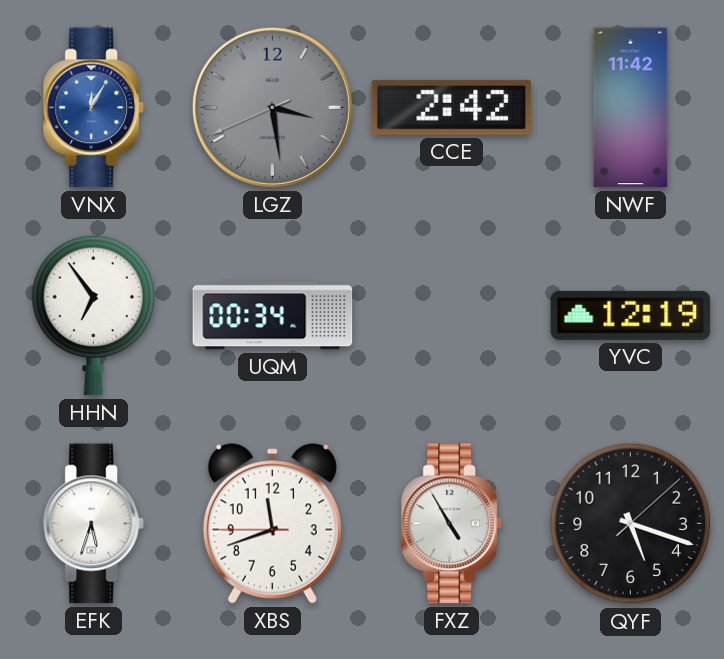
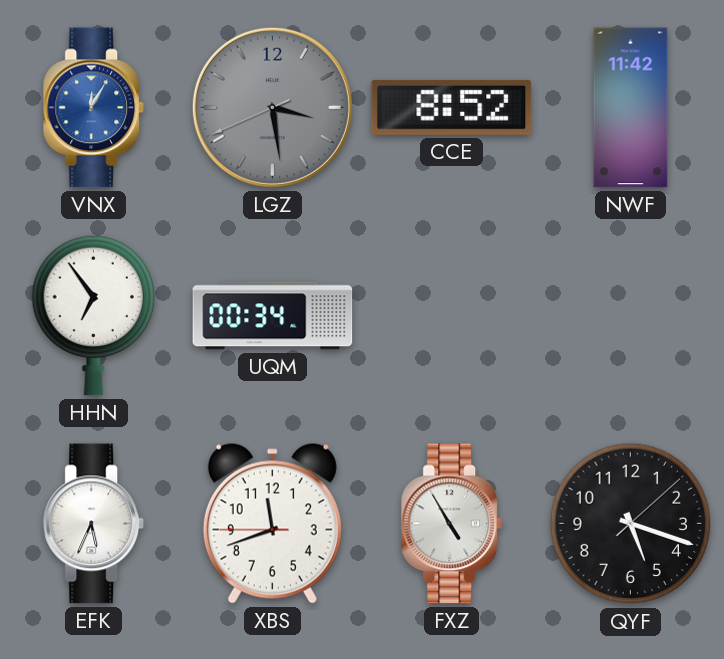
CCE: 2:42 -> 8:52
YVC: 12:19 -> none
EFK: 5:33 -> 5:34
